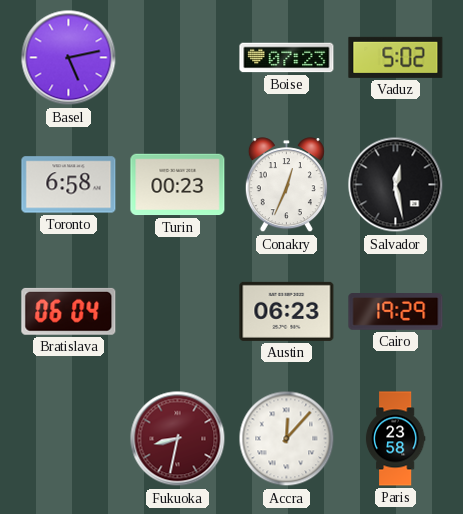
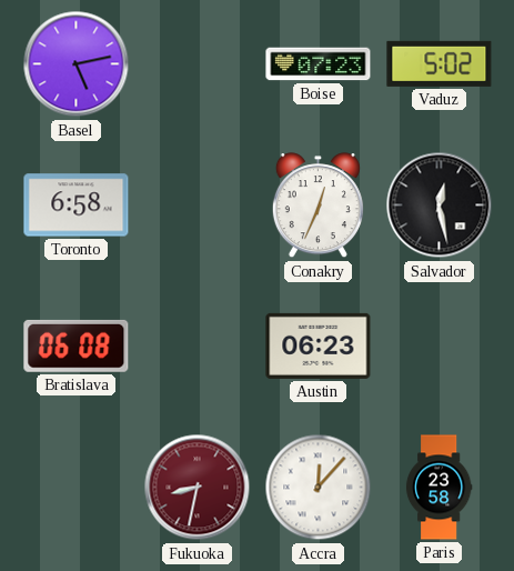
Turin: 00:23 -> none
Bratislava: 06:04 -> 06:08
Cairo: 19:29 -> none
